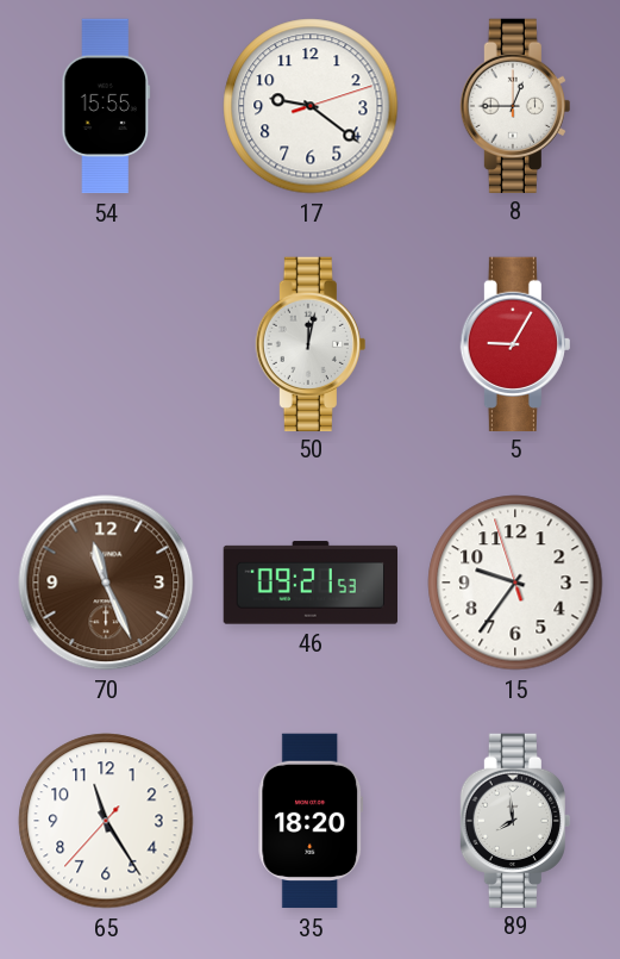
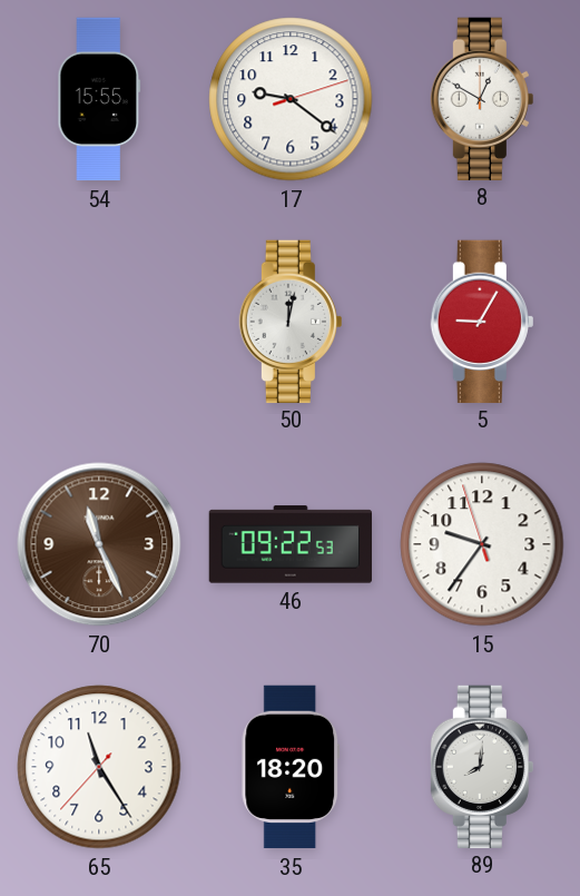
8: 12:45 -> 12:50
46: 09:21 -> 09:22
89: 7:59 -> 8:01
